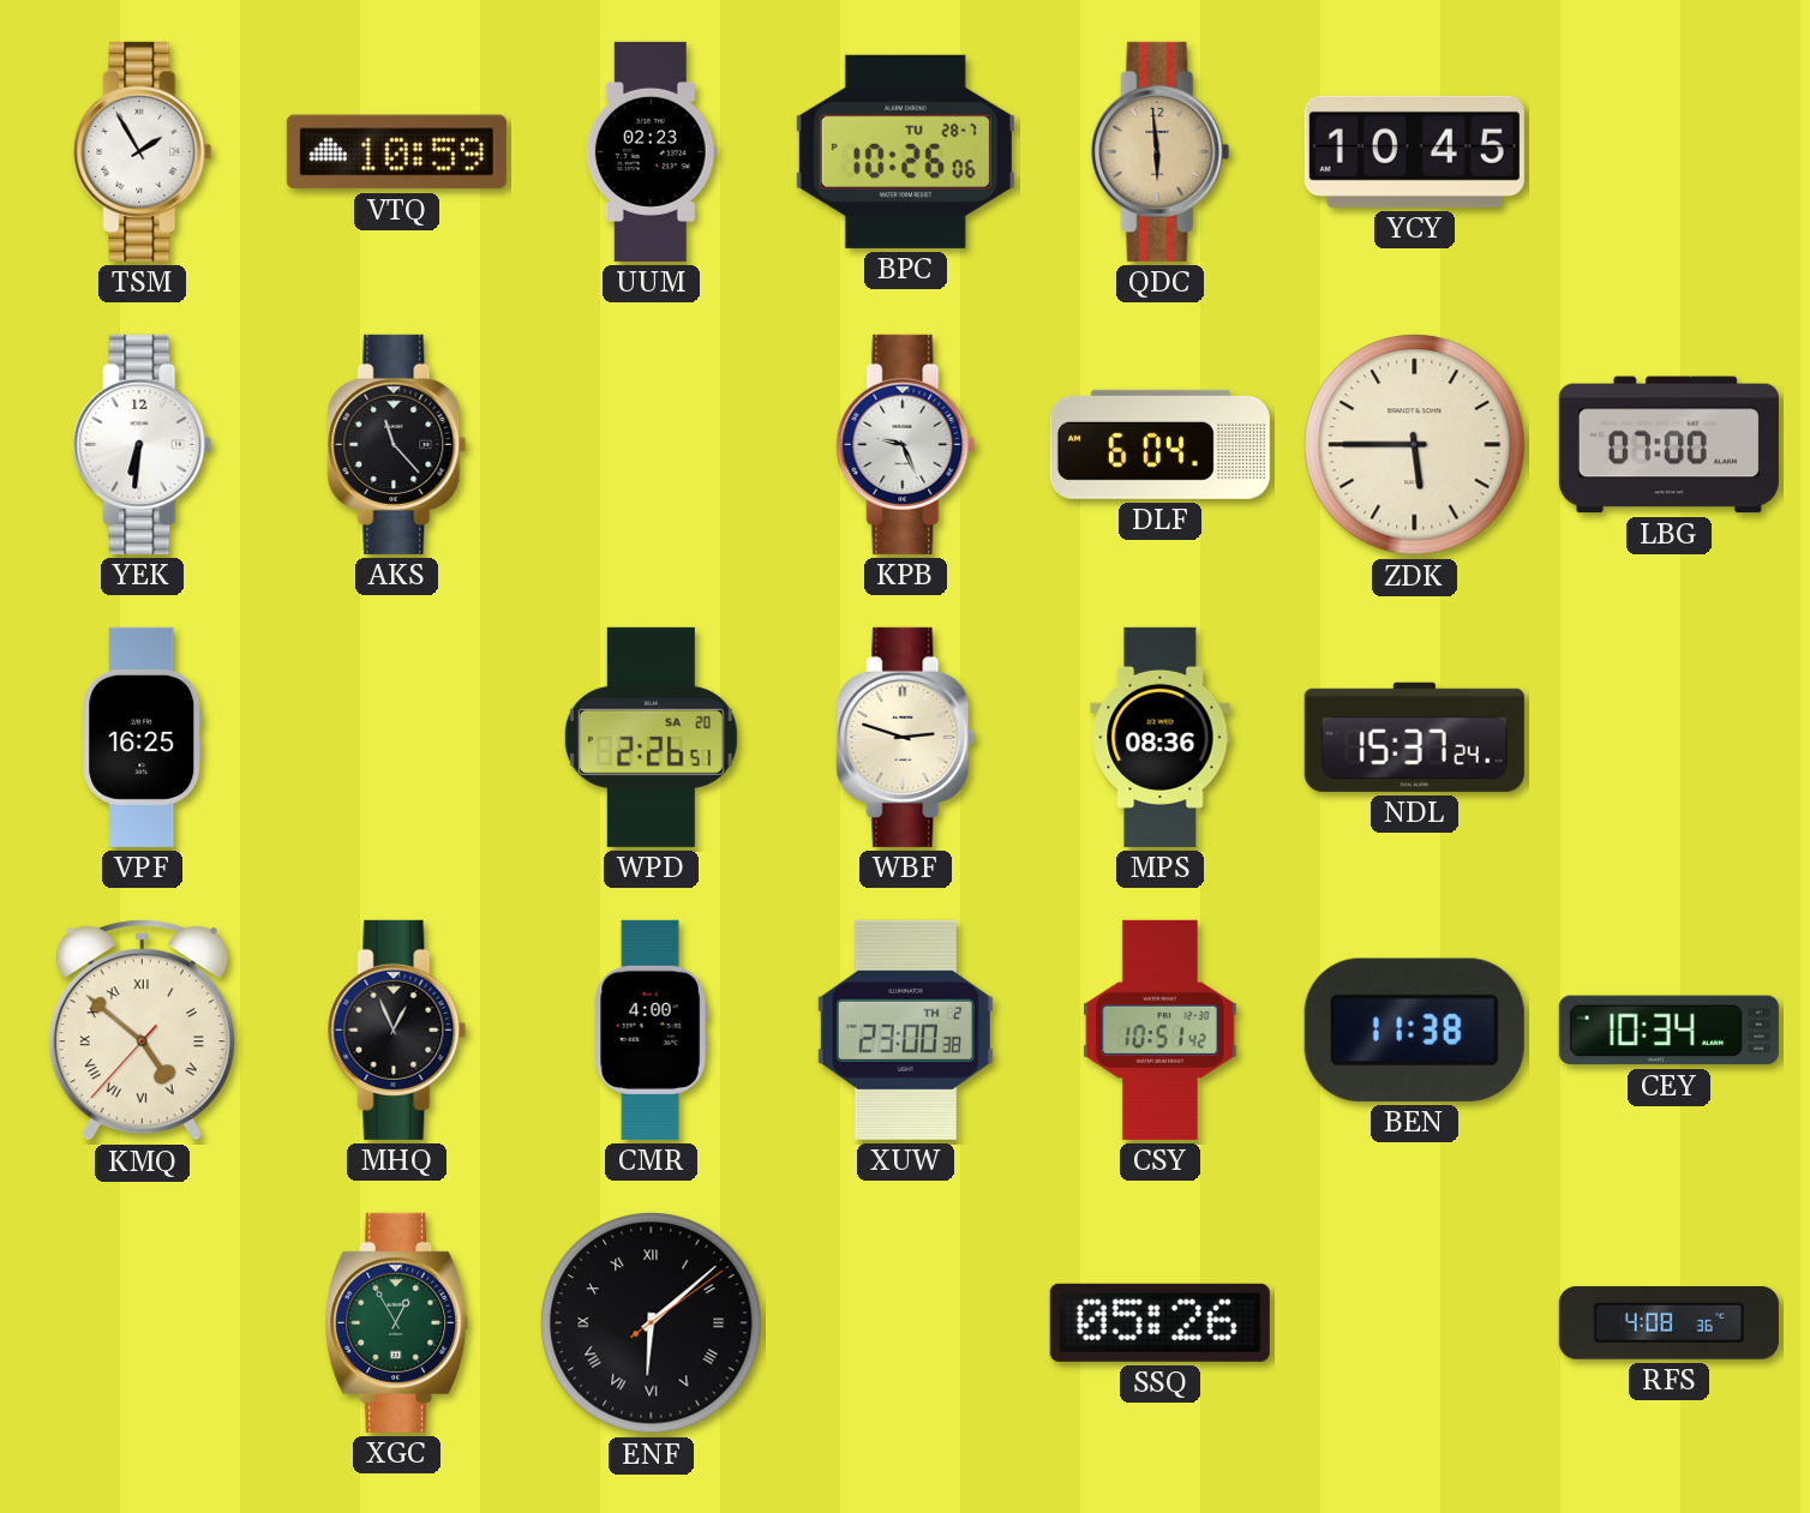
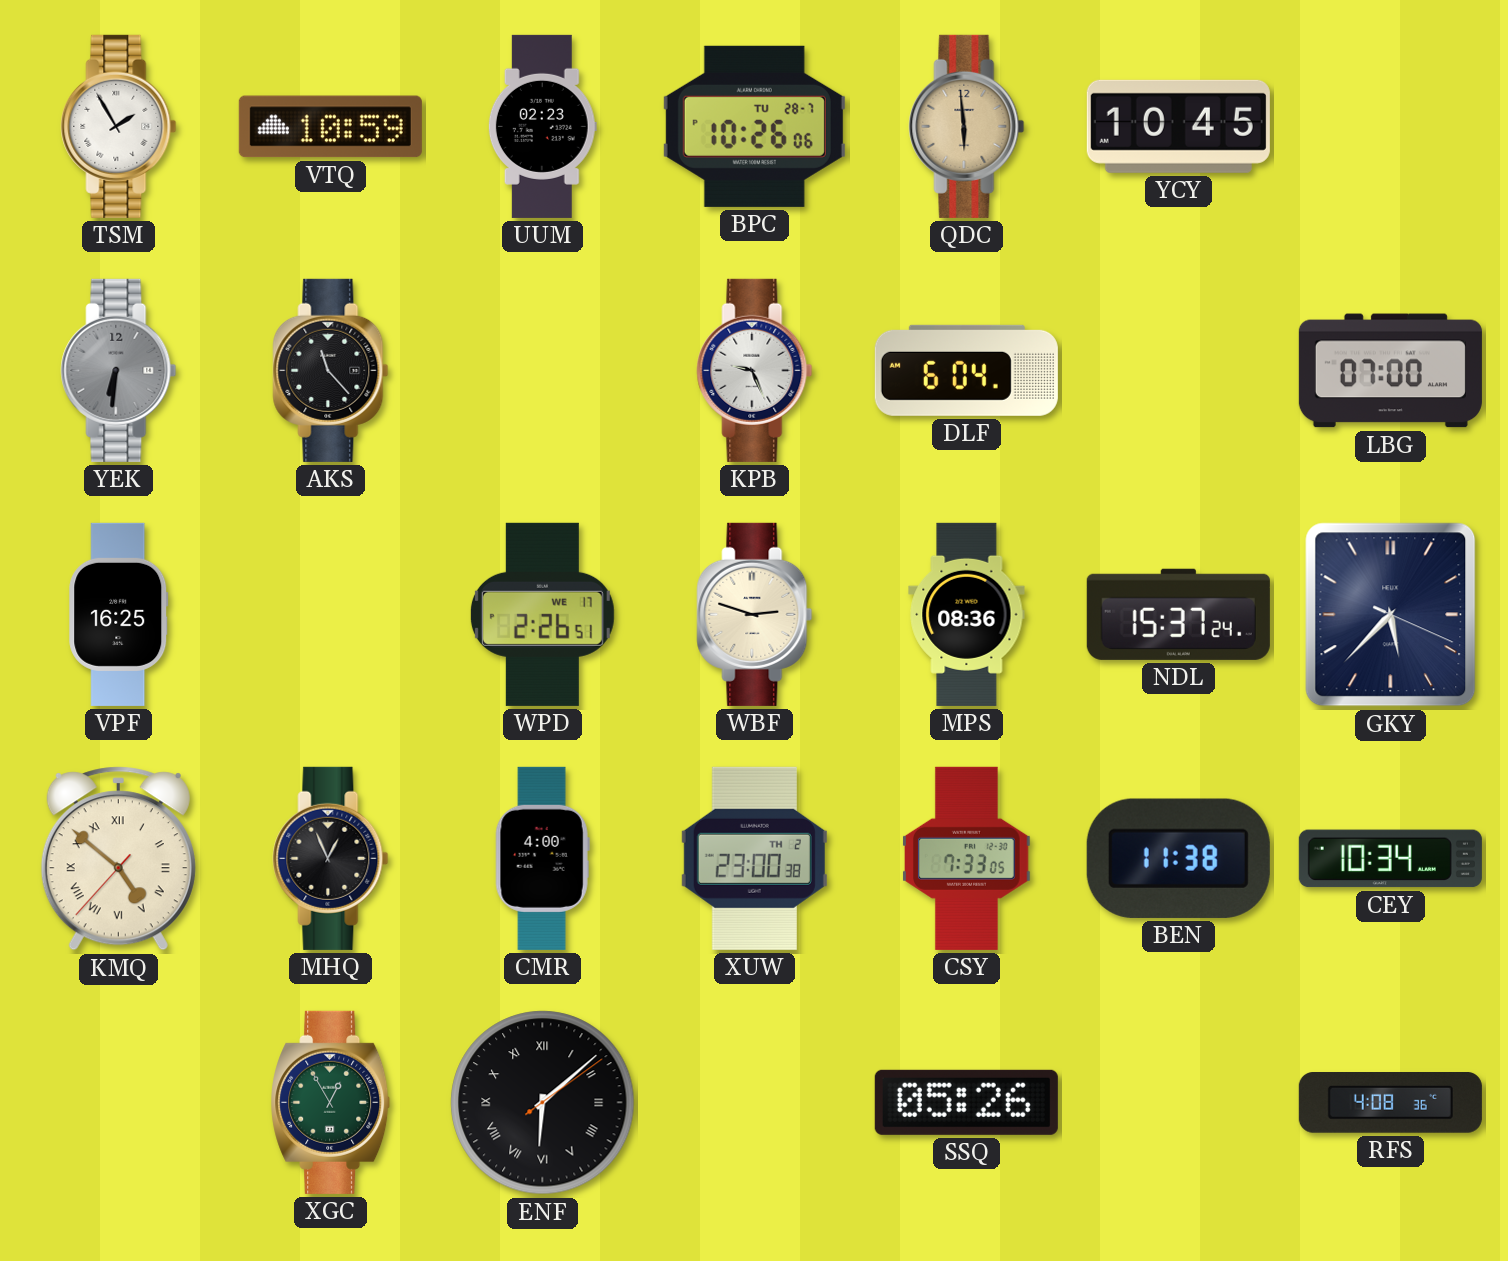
YEK dial: white -> grey
ZDK: 5:45 -> none
WPD date: SA 20 -> WE 17
GKY: none -> 5:37
CSY: 10:51 -> 7:33
